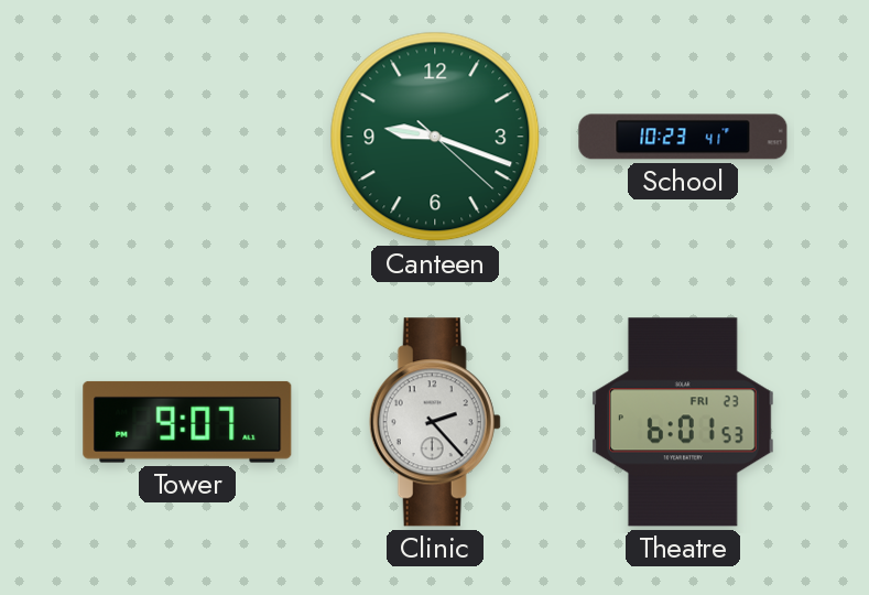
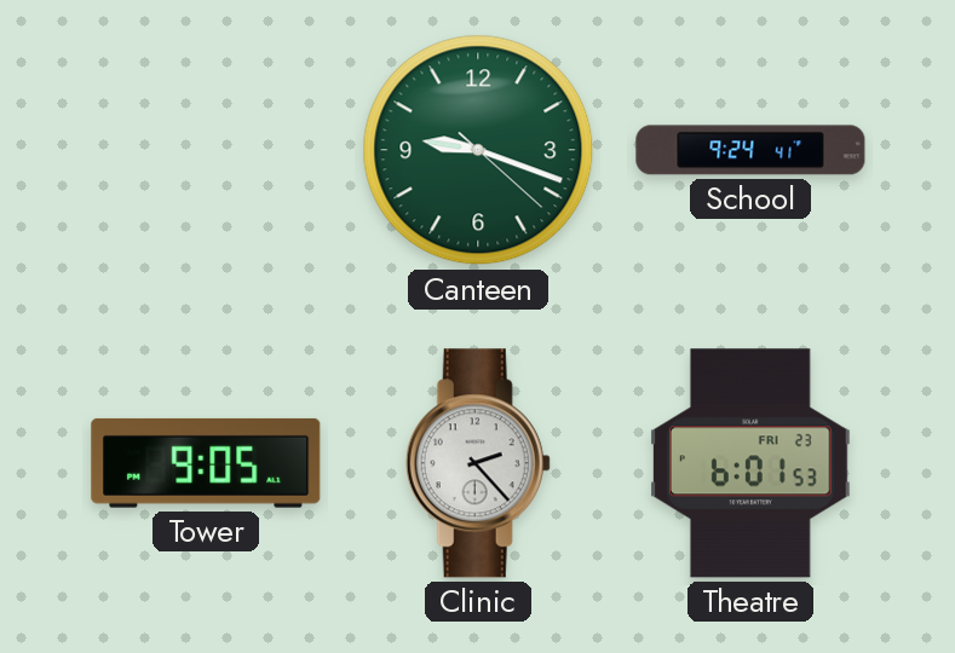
School: 10:23 -> 9:24
Tower: 9:07 -> 9:05
